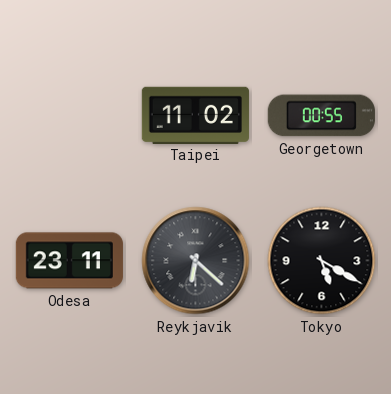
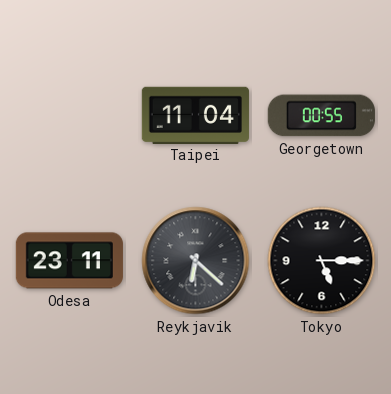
Taipei: 11:02 -> 11:04
Tokyo: 5:20 -> 5:15
